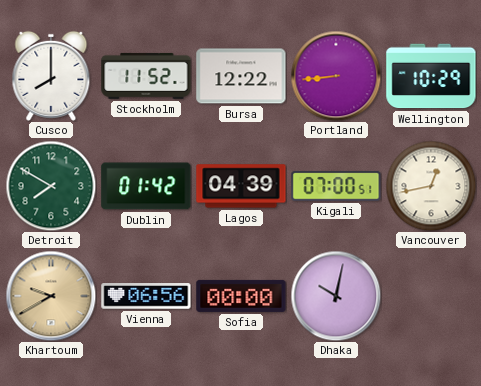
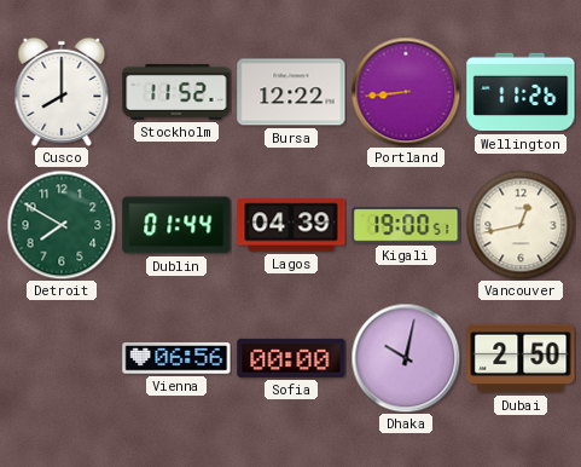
Wellington: 10:29 -> 11:26
Dublin: 01:42 -> 01:44
Kigali: 07:00 -> 19:00
Khartoum: 9:40 -> none
Dubai: none -> 2:50
